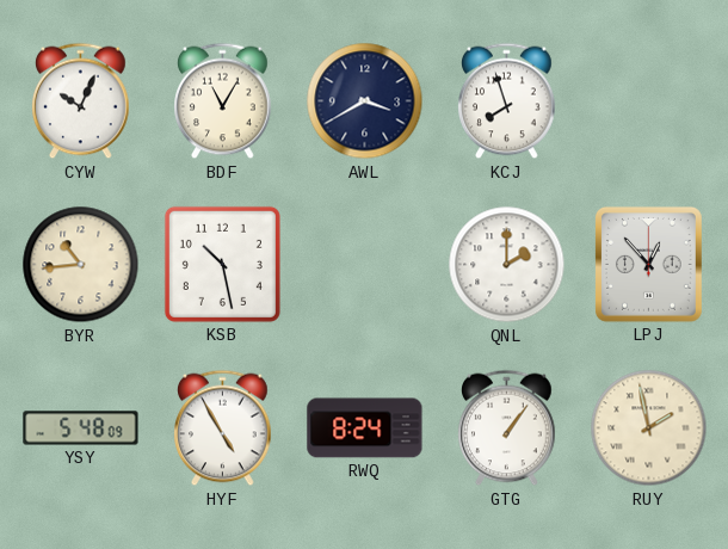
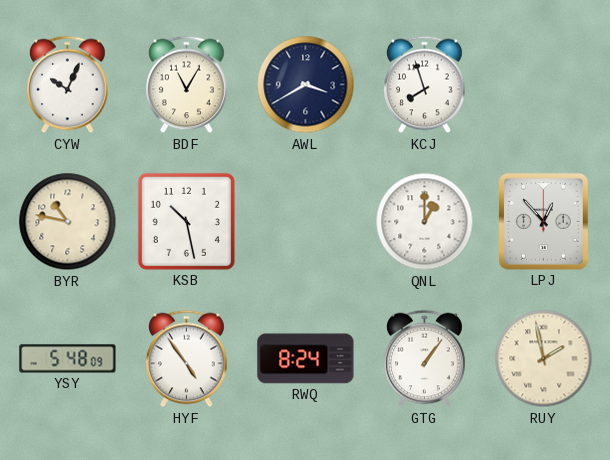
BYR: 10:44 -> 10:47
QNL: 2:00 -> 1:00
HYF: 4:55 -> 4:54
